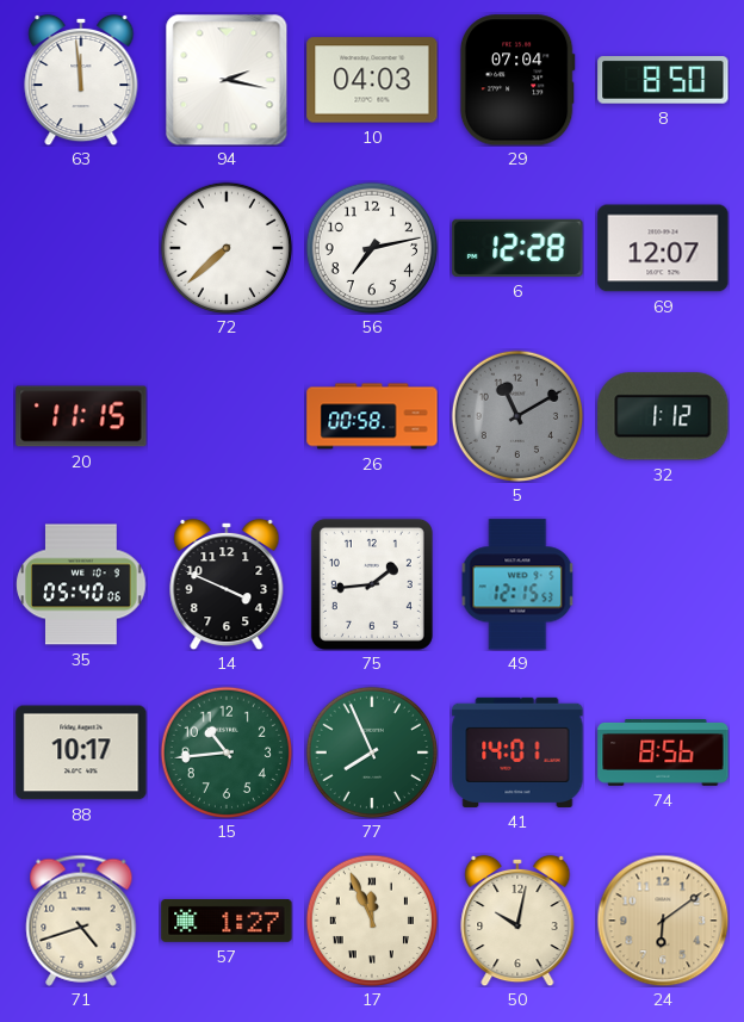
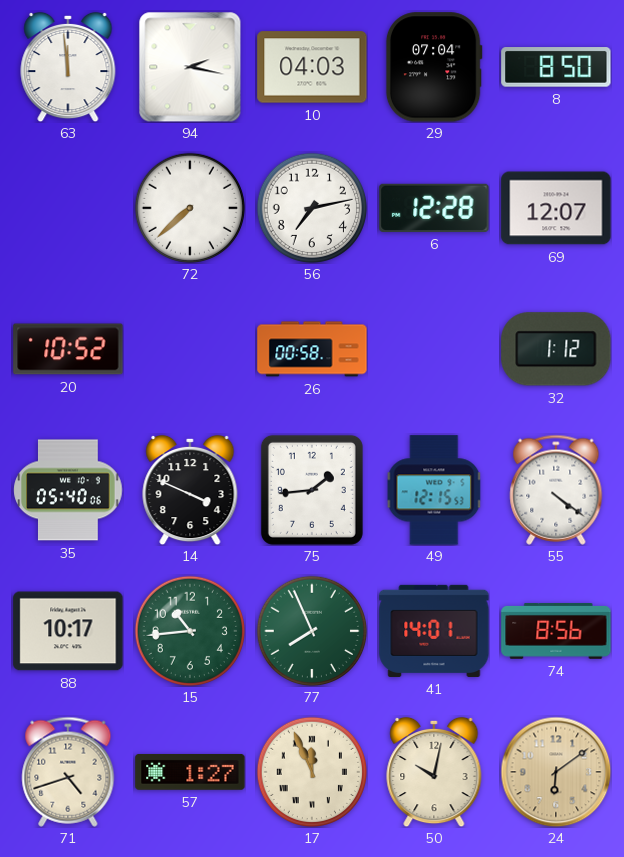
20: 11:15 -> 10:52
5: 11:10 -> none
55: none -> 4:21
